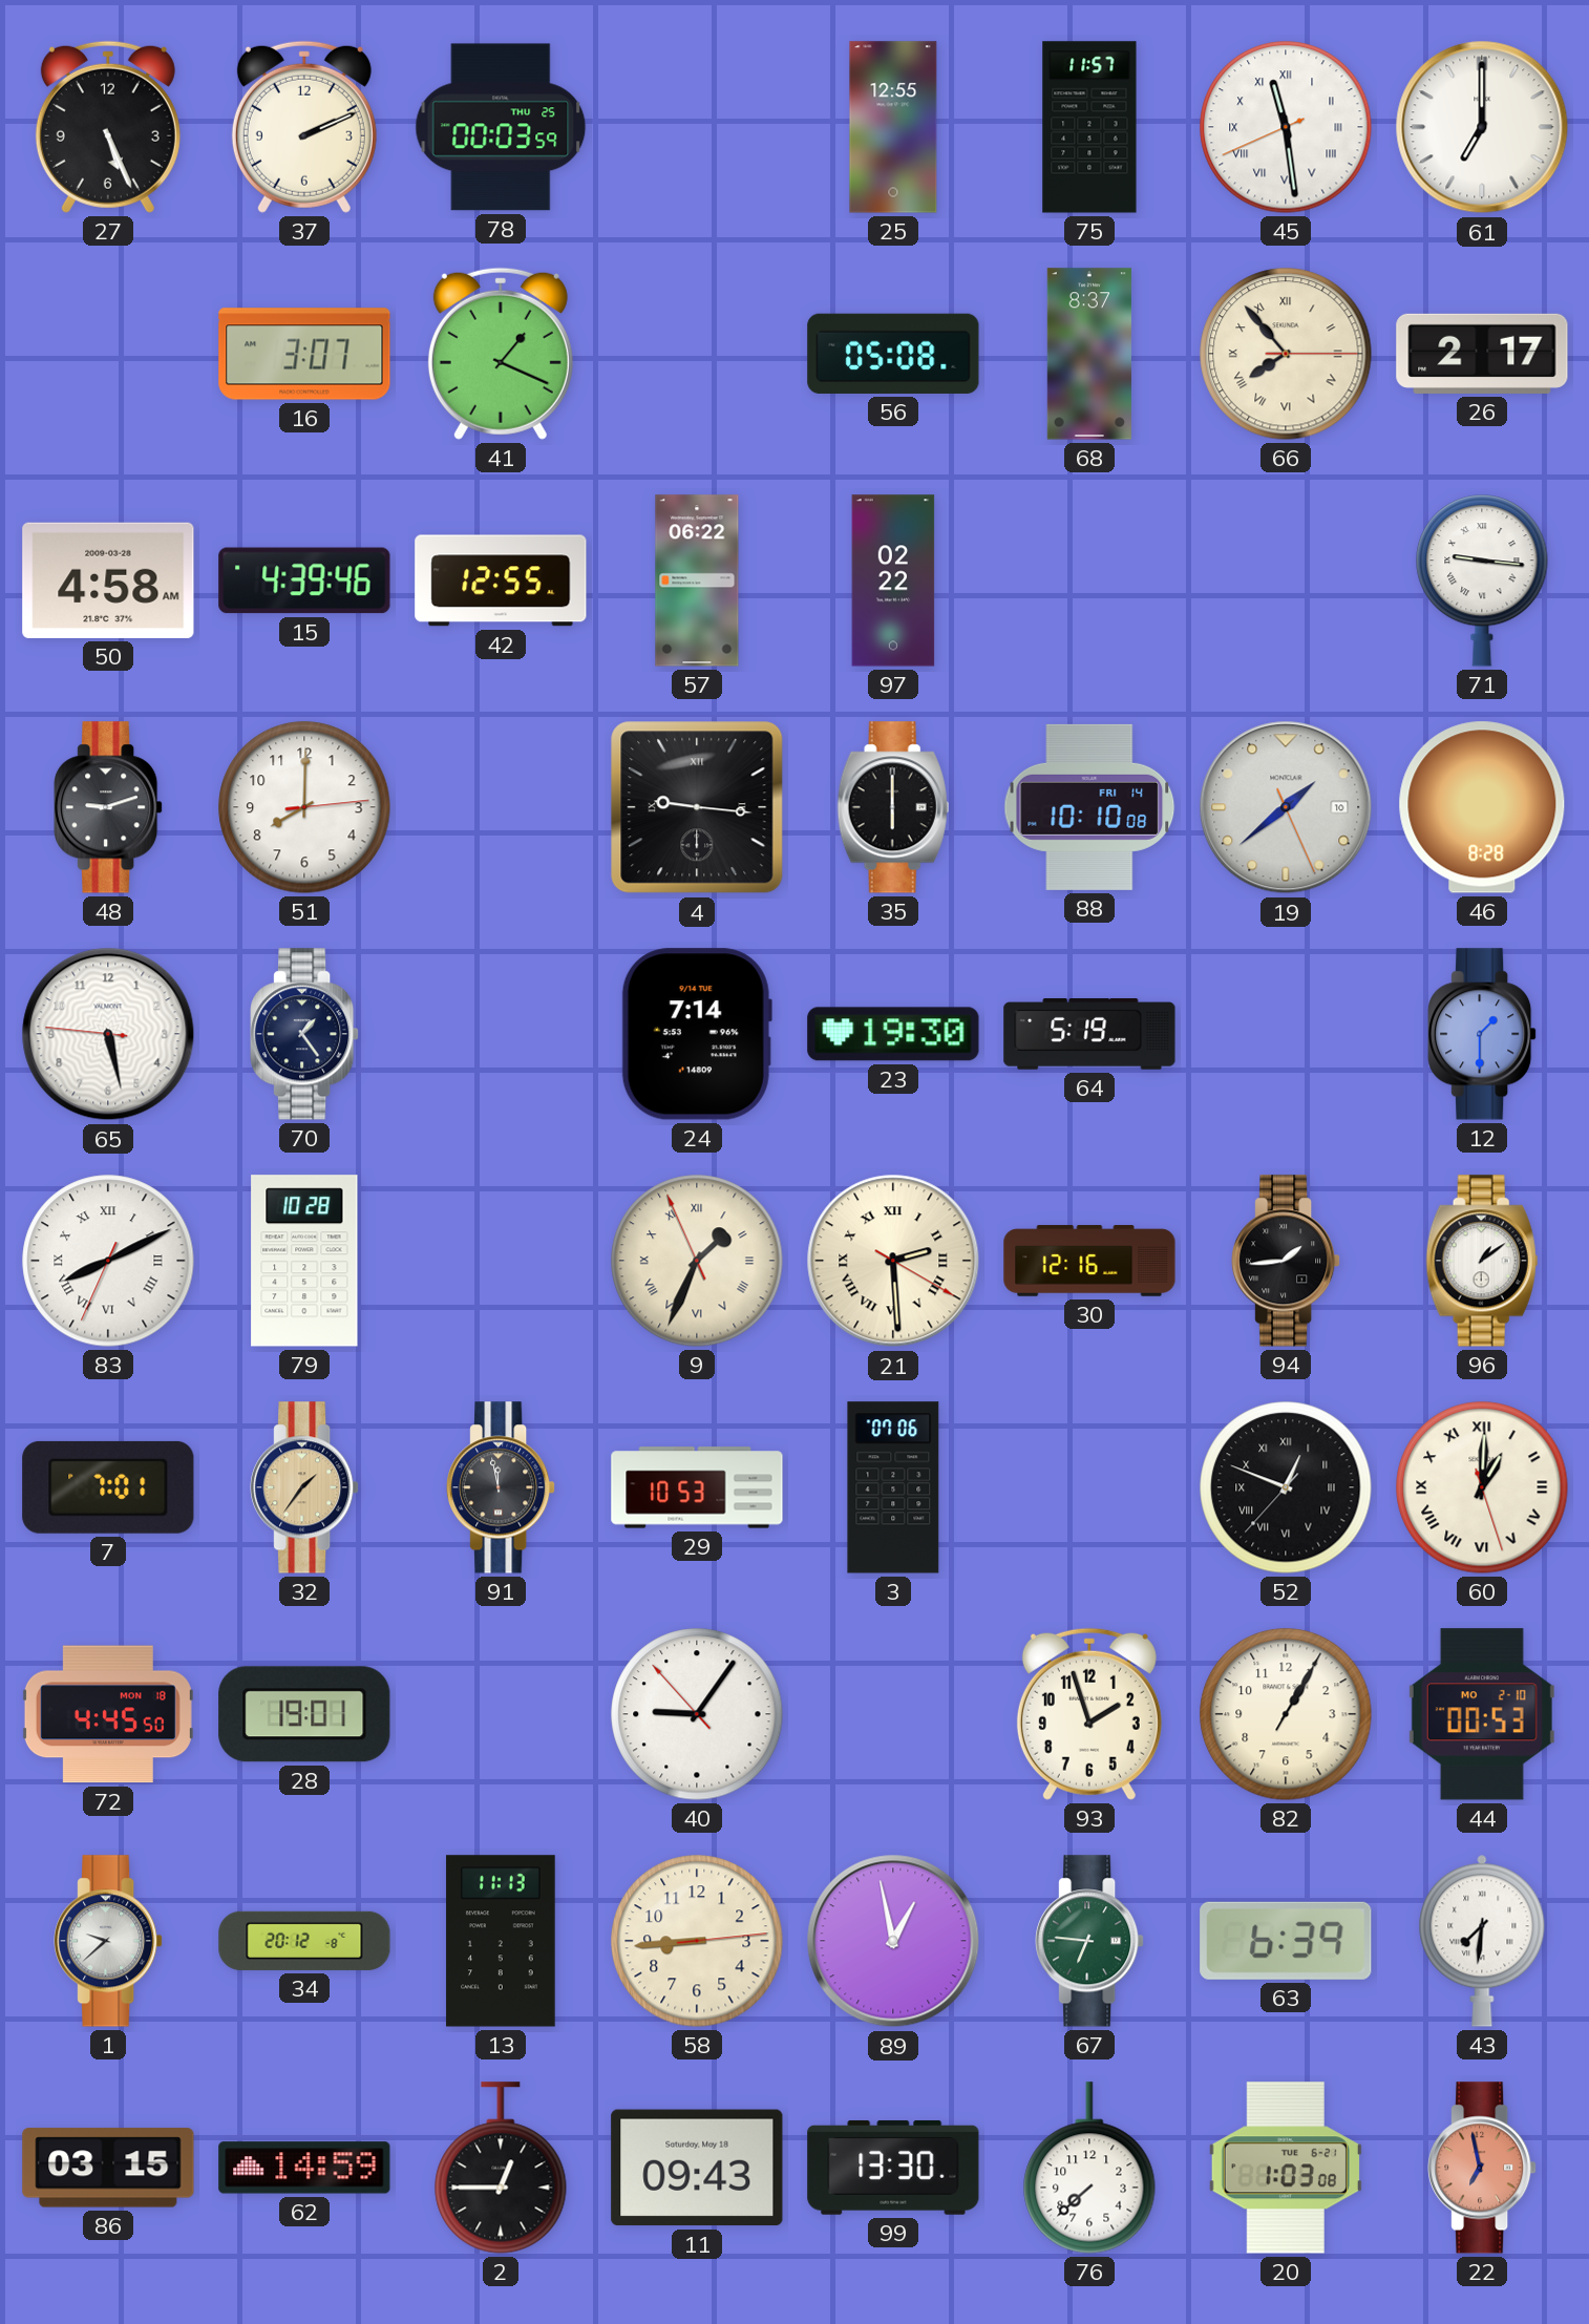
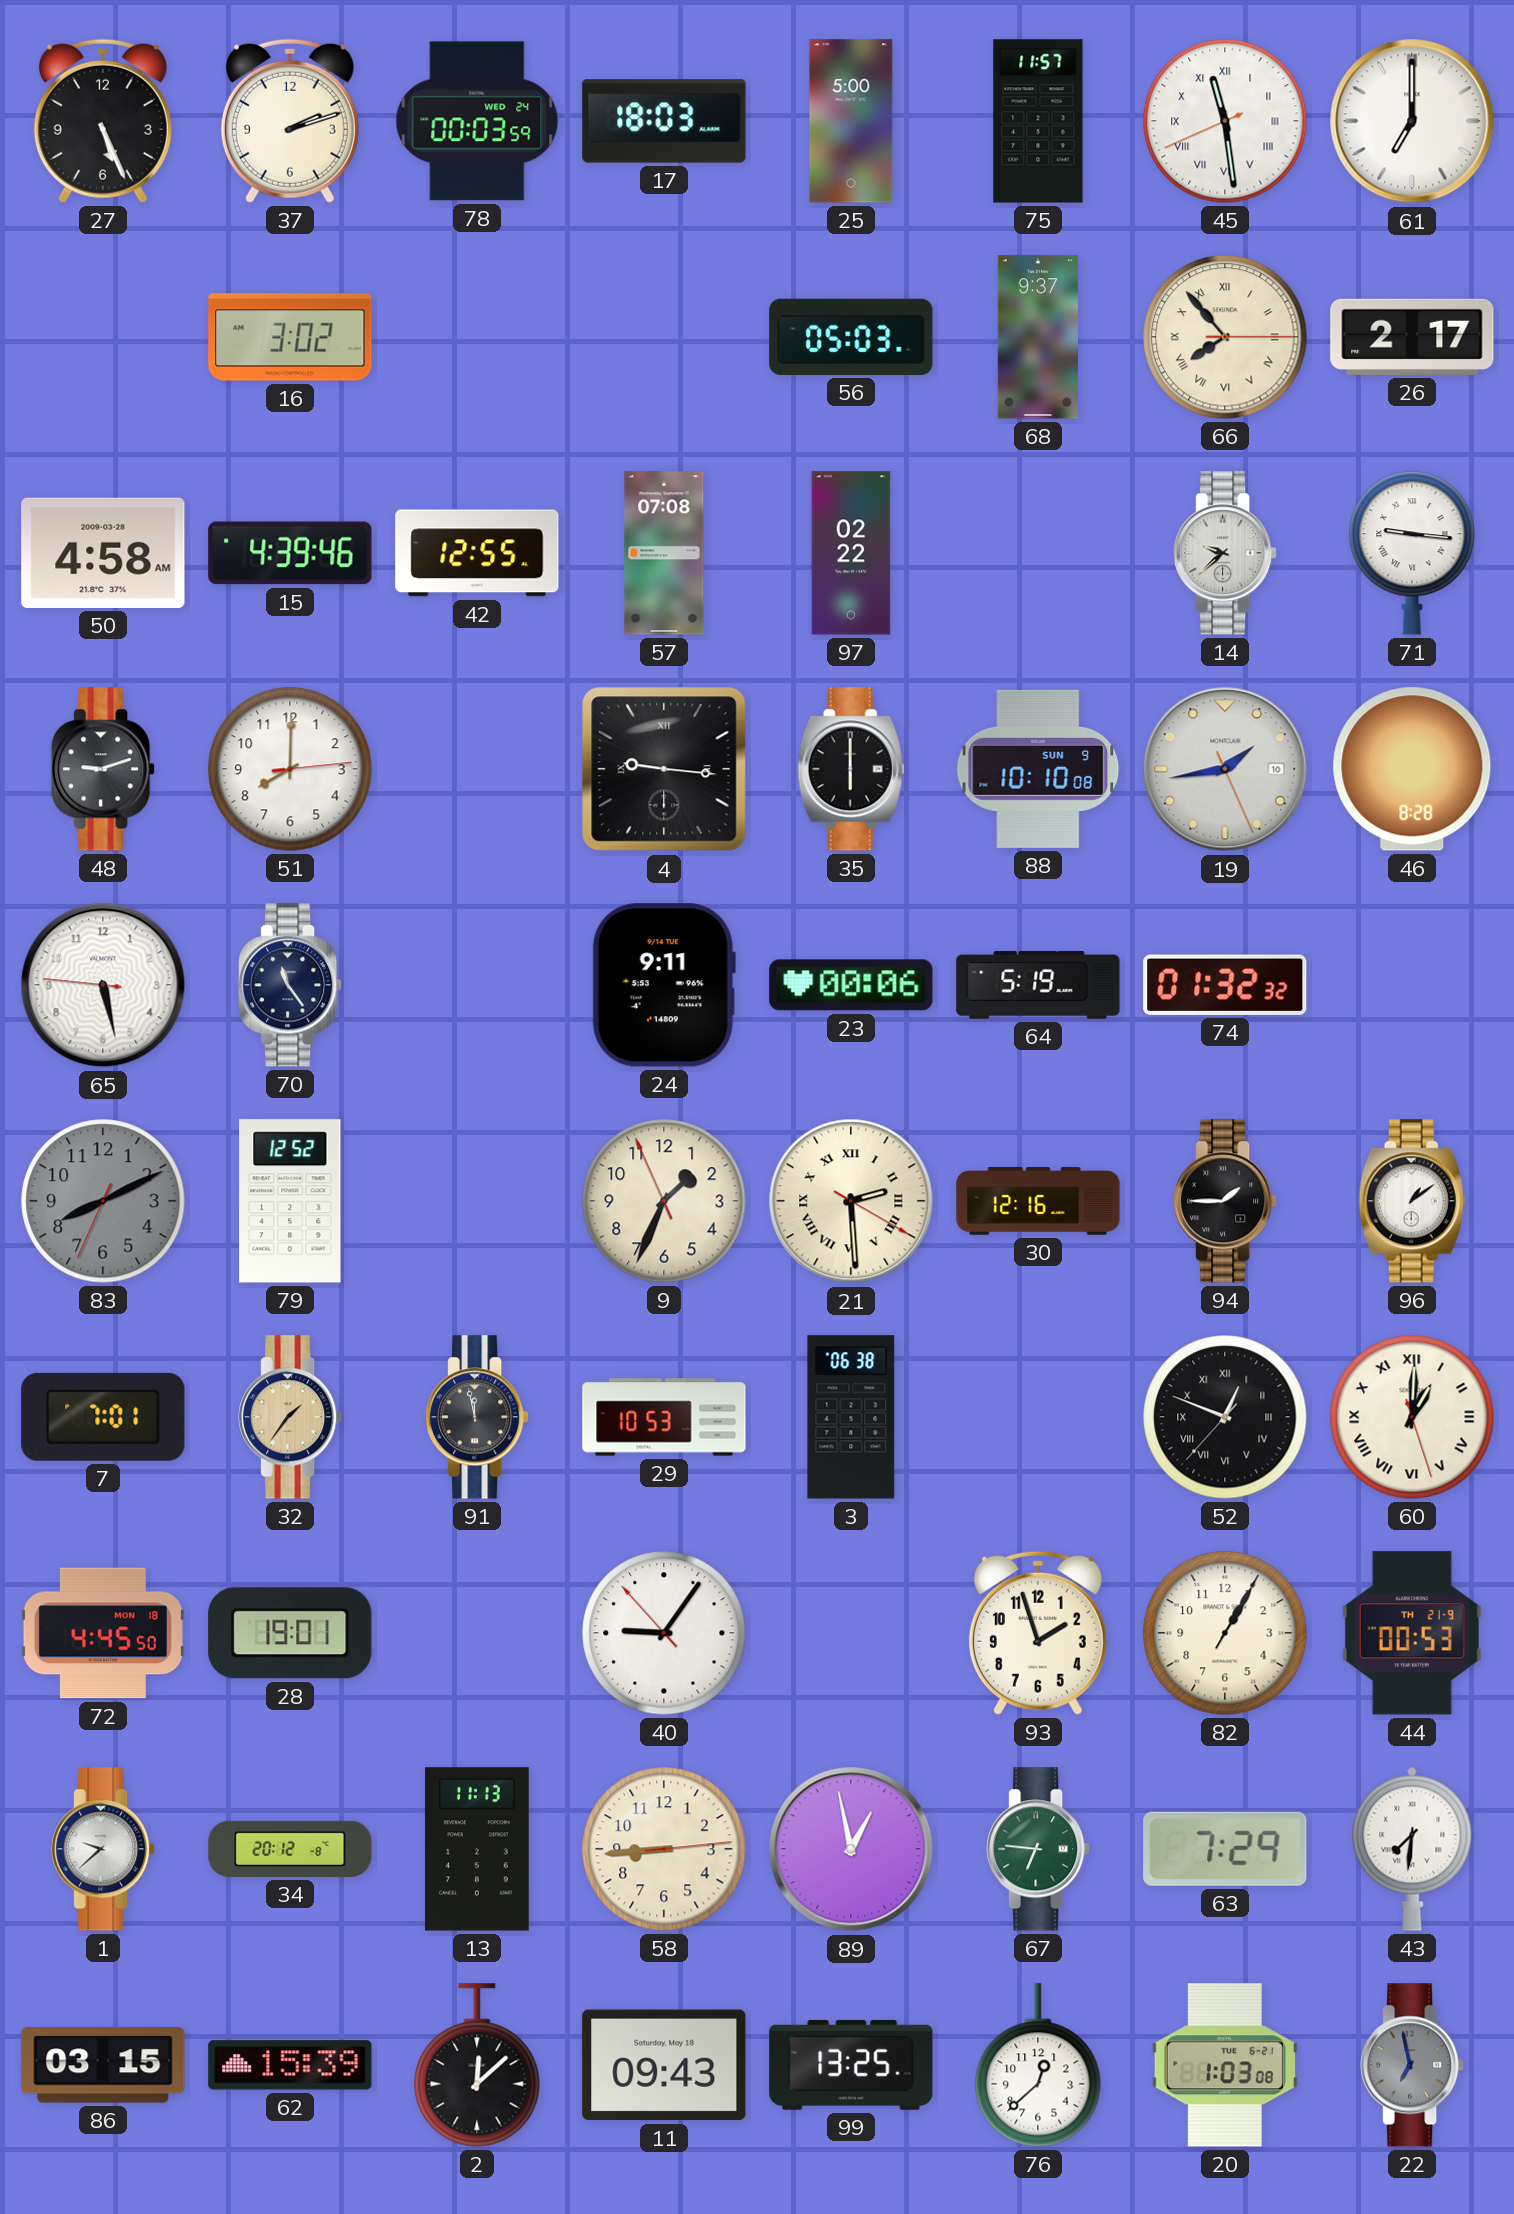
37: 2:11 -> 2:12
78 date: THU 25 -> WED 24
17: none -> 18:03
25: 12:55 -> 5:00
16: 3:07 -> 3:02
41: 1:19 -> none
56: 05:08 -> 05:03
68: 8:37 -> 9:37
57: 06:22 -> 07:08
14: none -> 9:38
88 date: FRI 14 -> SUN 9
19: 1:38 -> 1:43
70: 1:24 -> 11:24
24: 7:14 -> 9:11
23: 19:30 -> 00:06
74: none -> 01:32
12: 1:30 -> none
83 dial: white -> grey
83 numerals: Roman -> Arabic
79: 10:28 -> 12:52
9 numerals: Roman -> Arabic
94: 1:44 -> 1:45
3: 07:06 -> 06:38
44 date: MO 2-10 -> TH 21-9
63: 6:39 -> 7:29
62: 14:59 -> 15:39
2: 12:45 -> 12:08
99: 13:30 -> 13:25
76: 7:38 -> 12:38
22 dial: salmon -> grey
